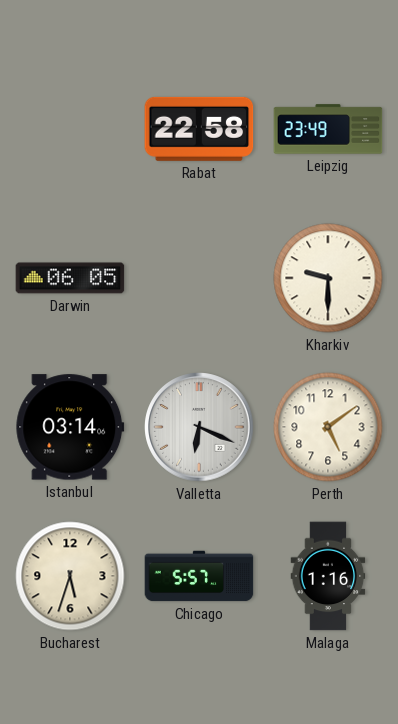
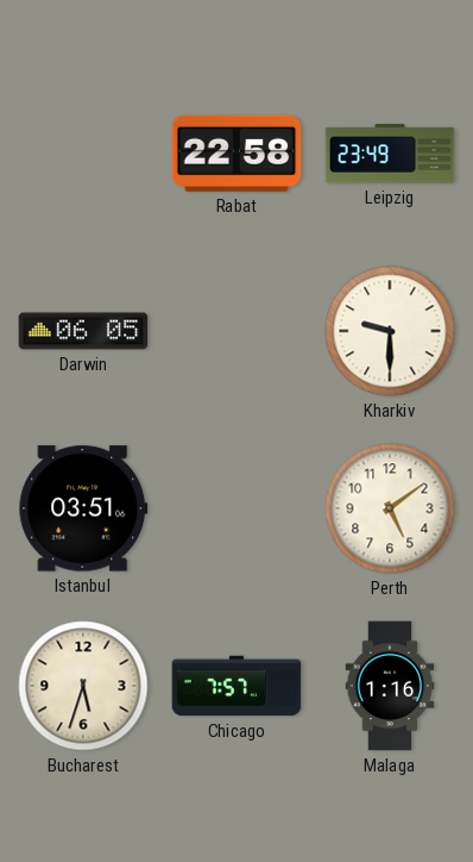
Istanbul: 03:14 -> 03:51
Valletta: 6:19 -> none
Chicago: 5:57 -> 7:57
